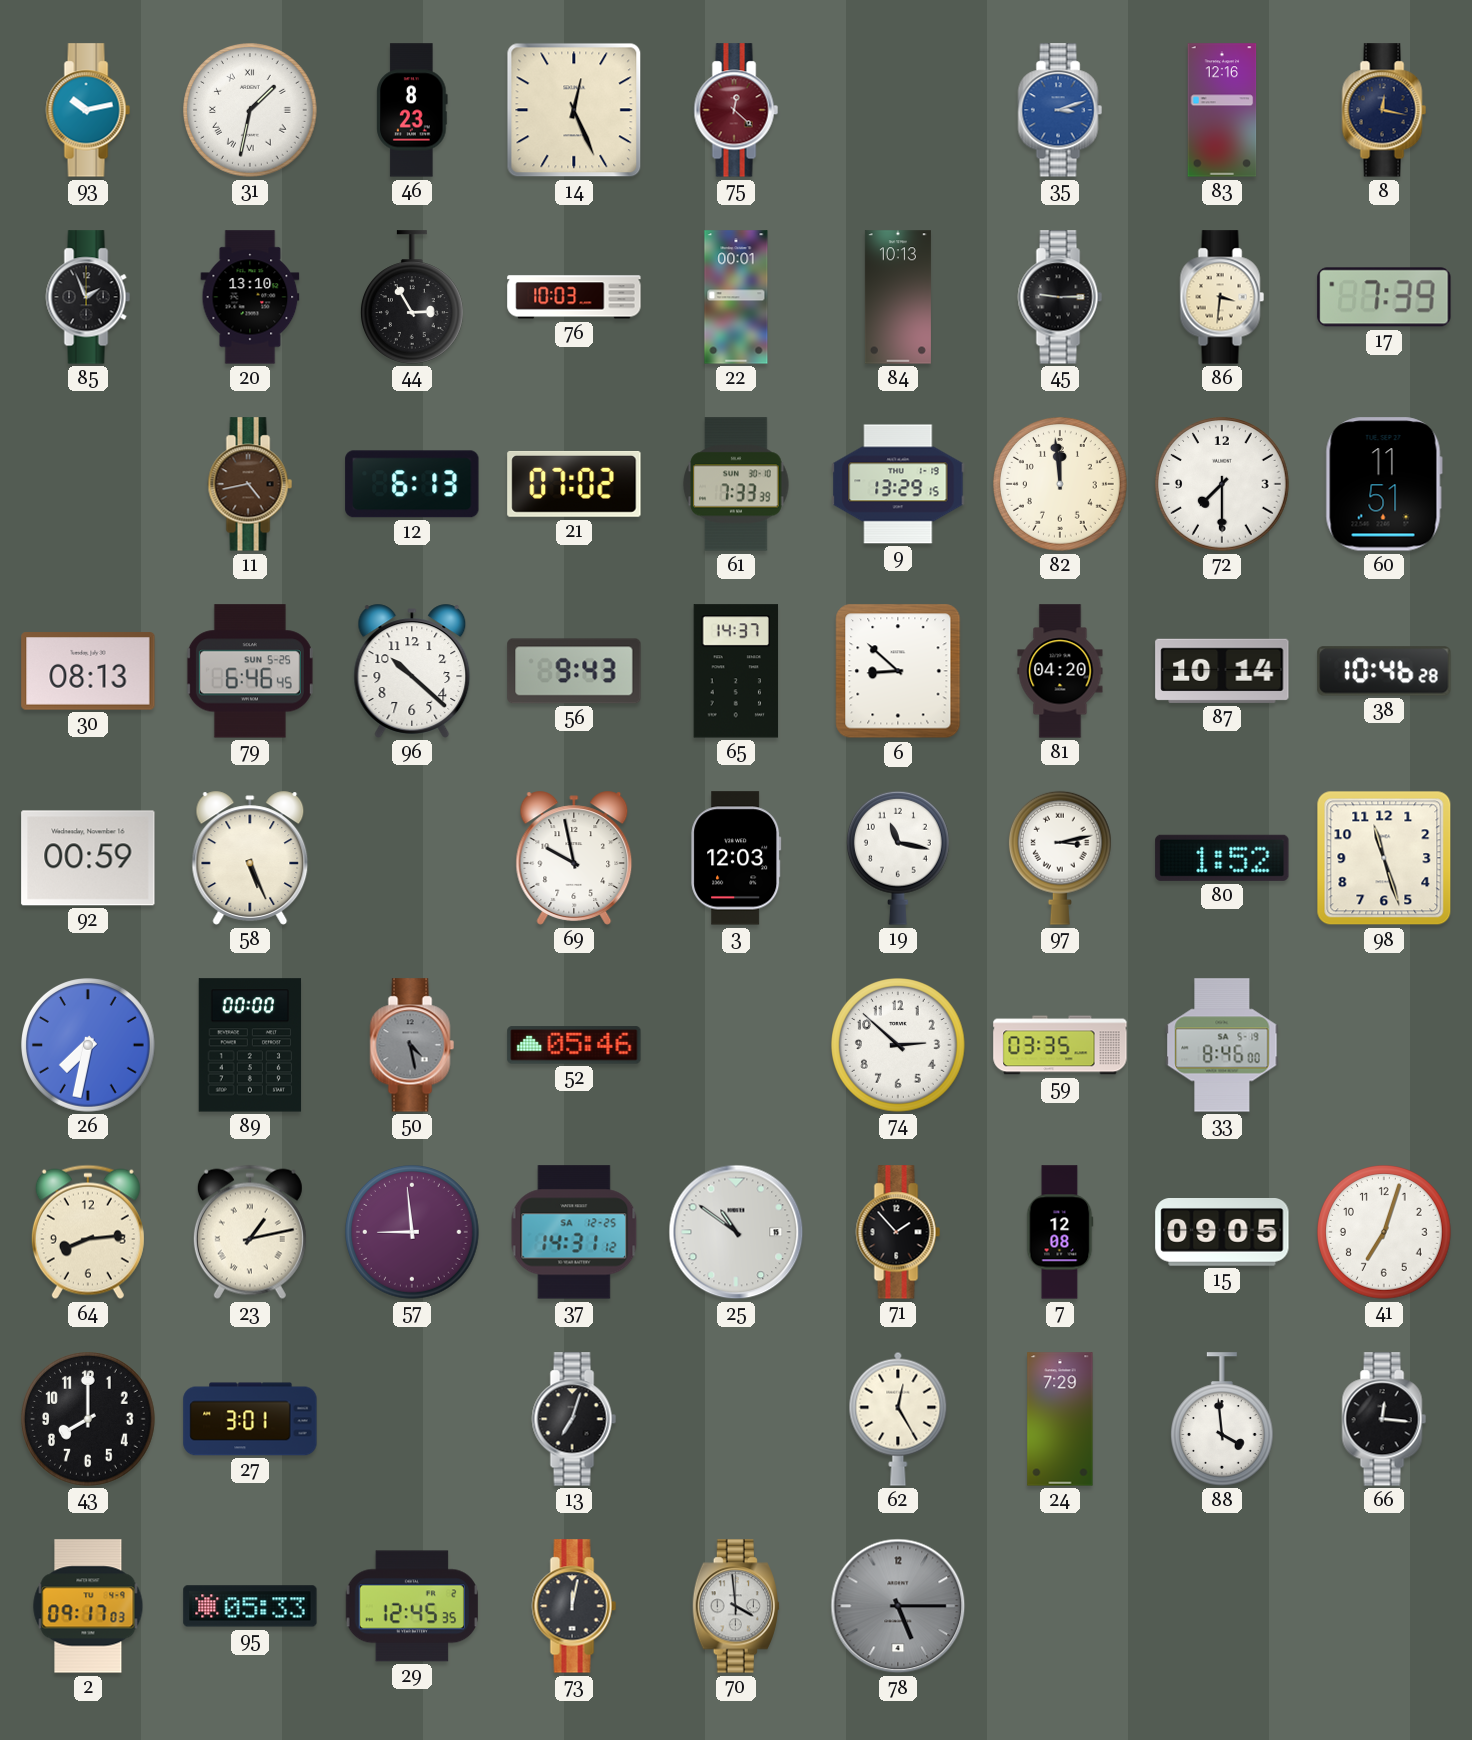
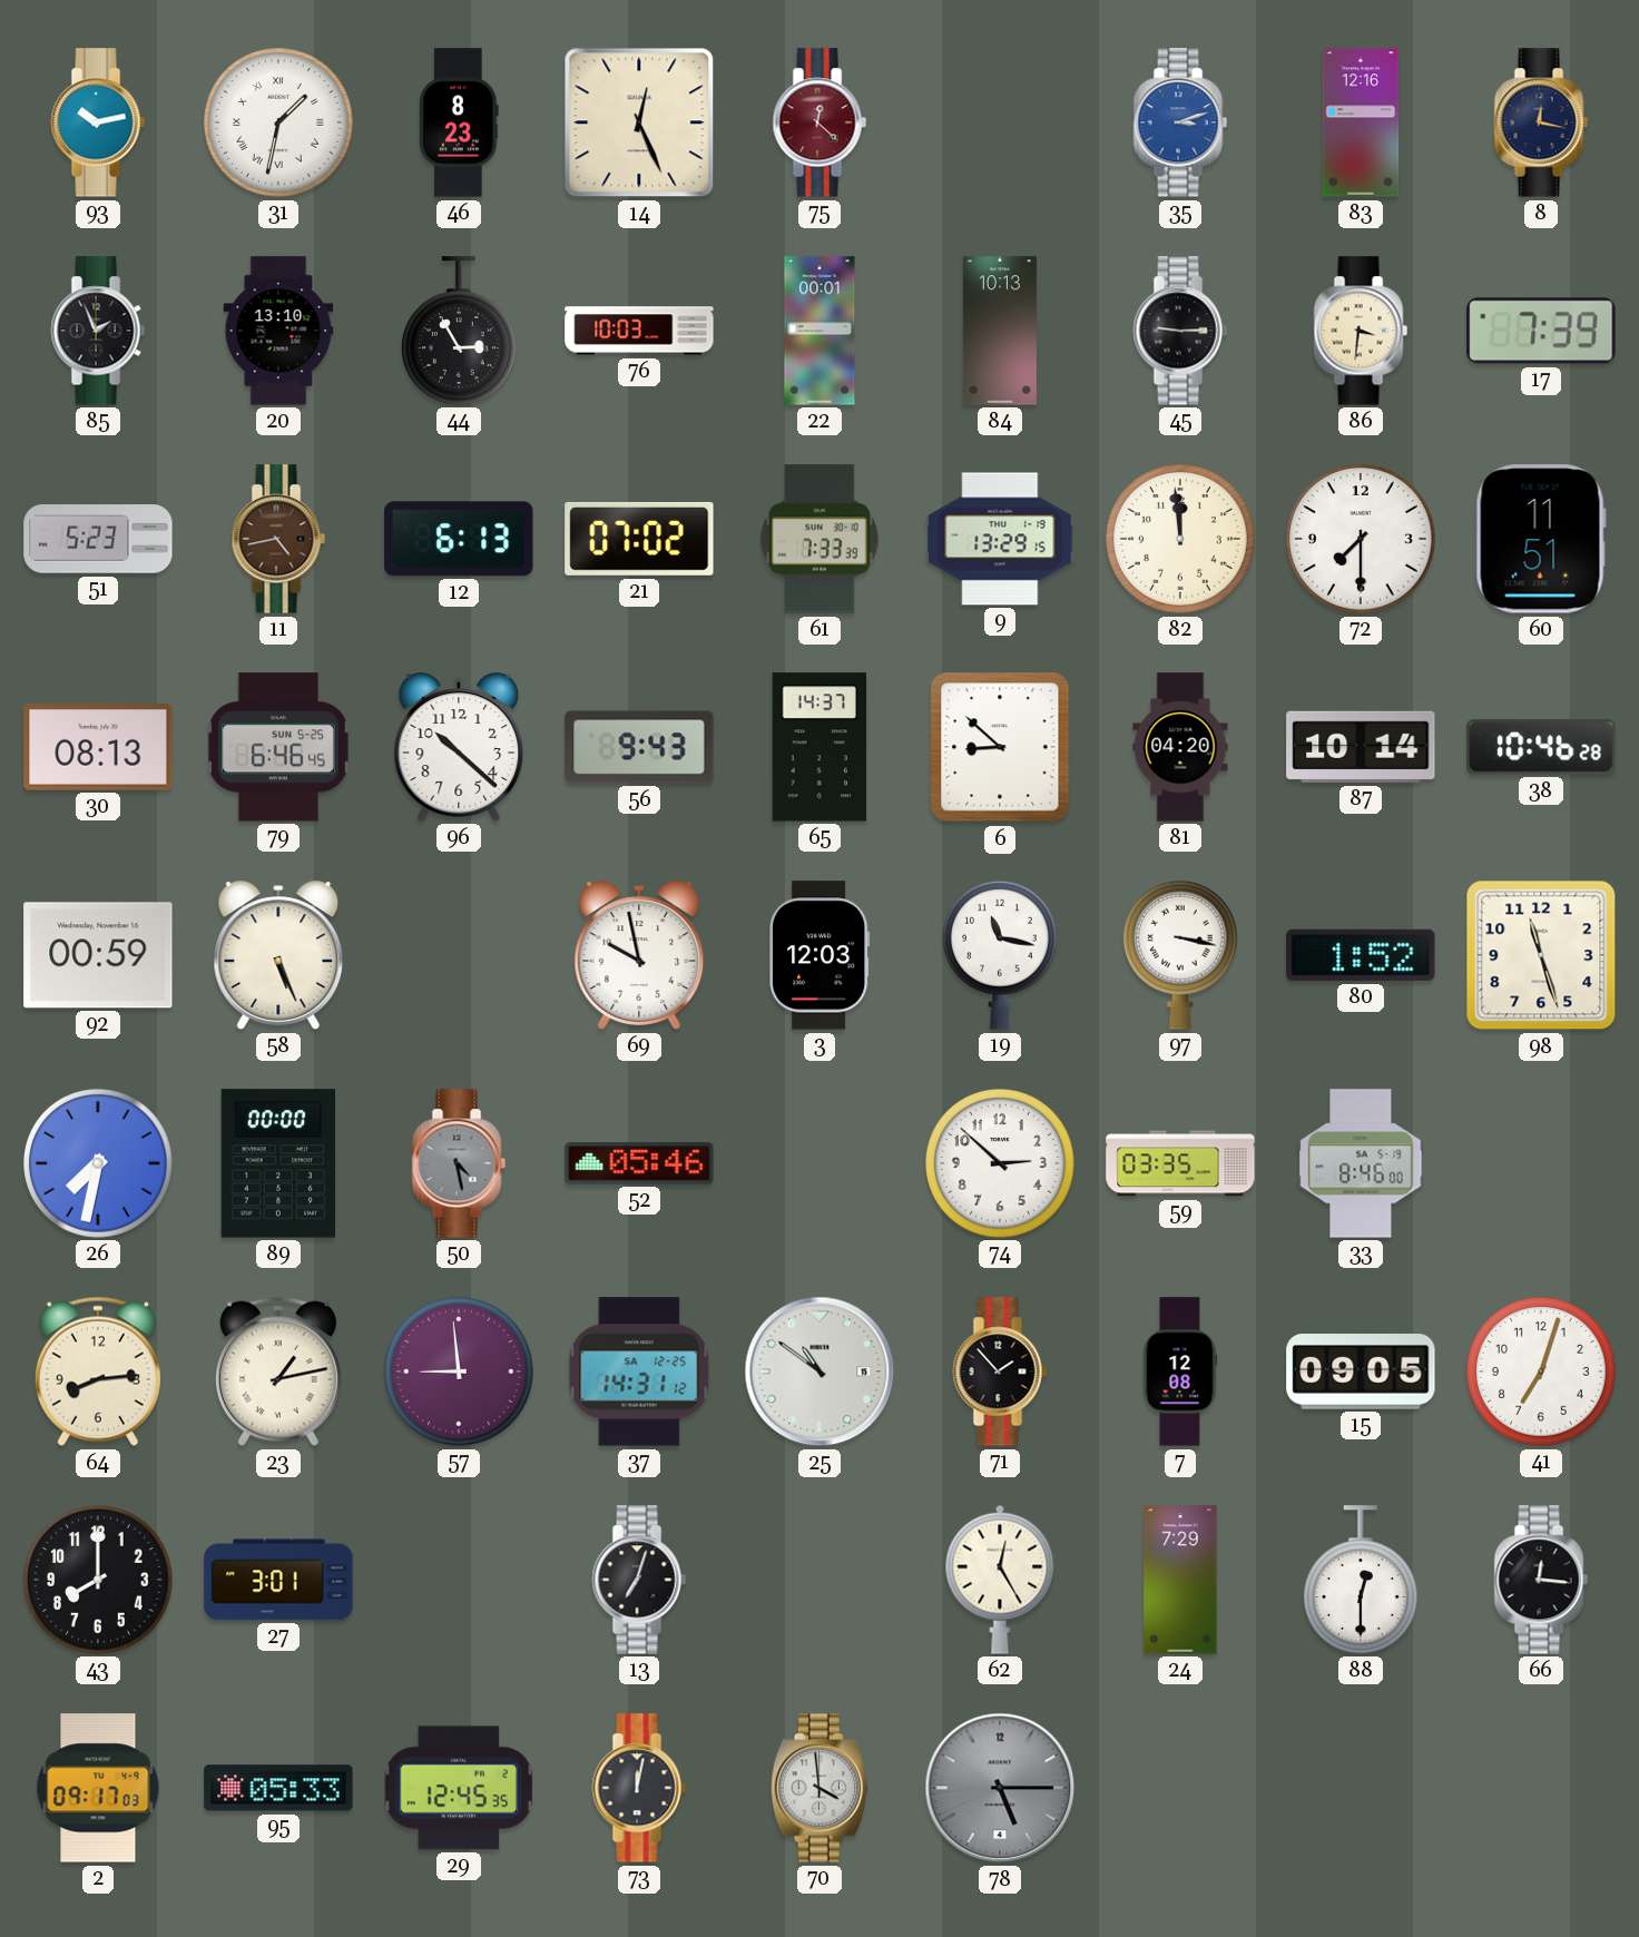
51: none -> 5:23
97: 3:13 -> 3:17
88: 3:59 -> 12:30
